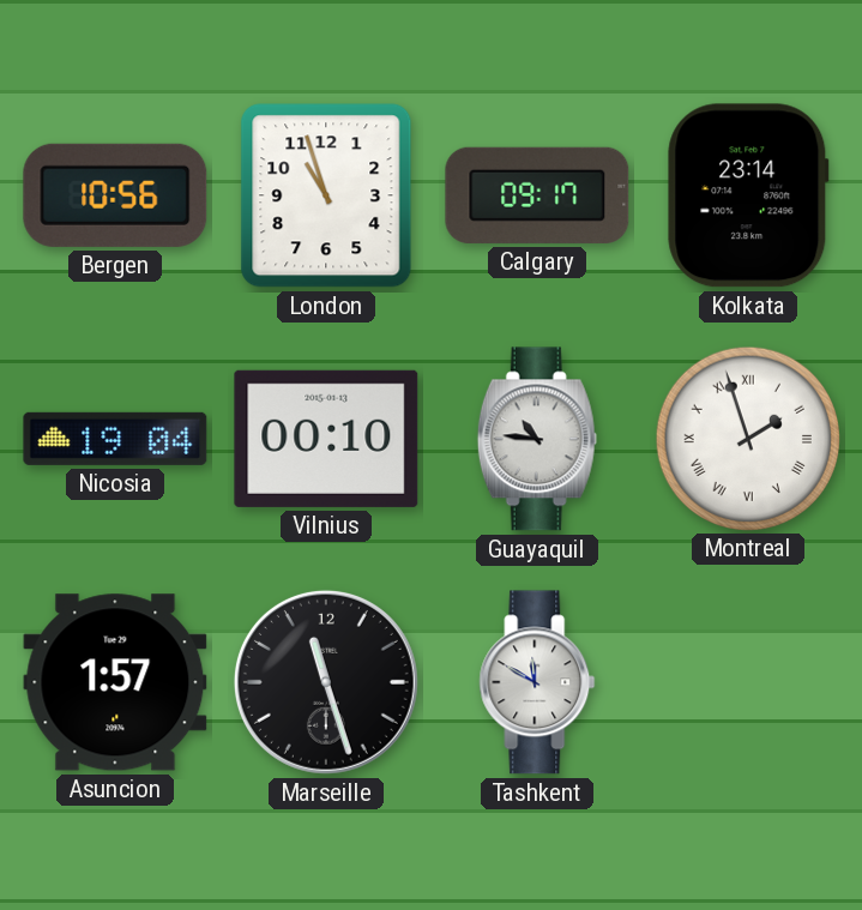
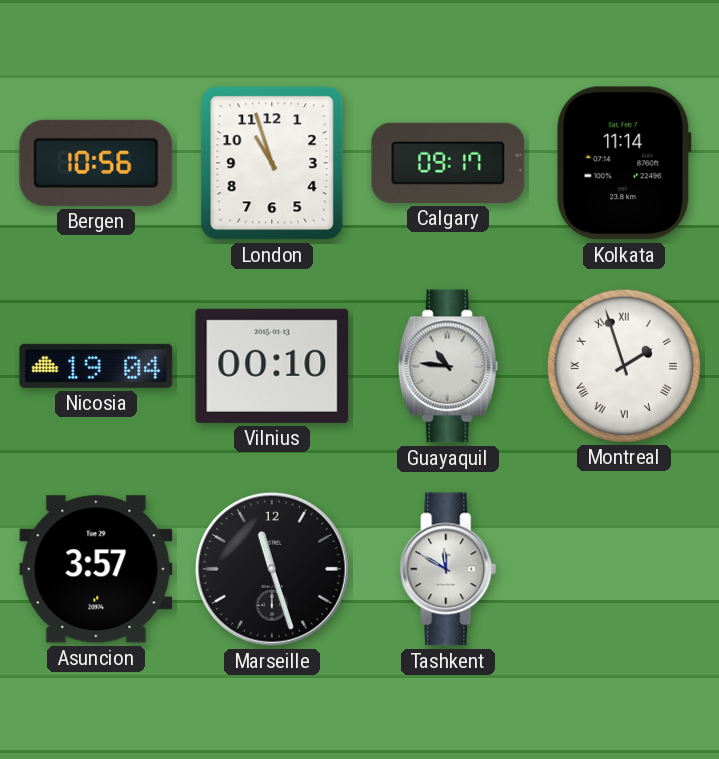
Kolkata: 23:14 -> 11:14
Asuncion: 1:57 -> 3:57
